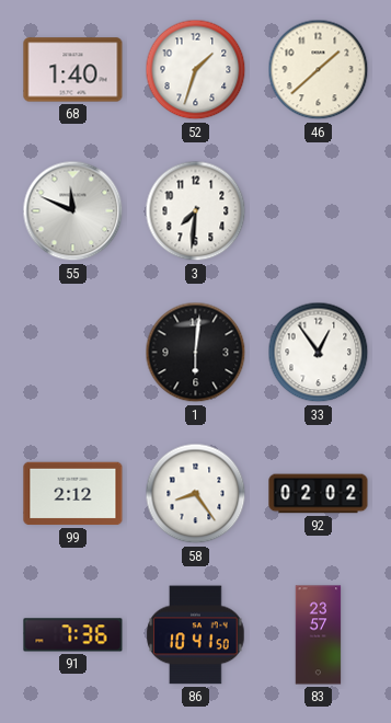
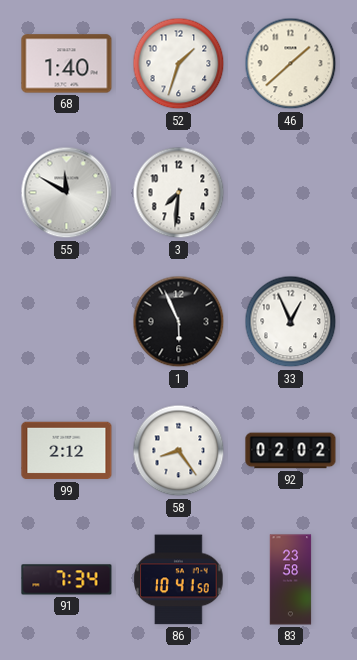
55: 11:49 -> 11:50
1: 6:01 -> 5:56
33: 12:54 -> 12:56
91: 7:36 -> 7:34
83: 23:57 -> 23:58
